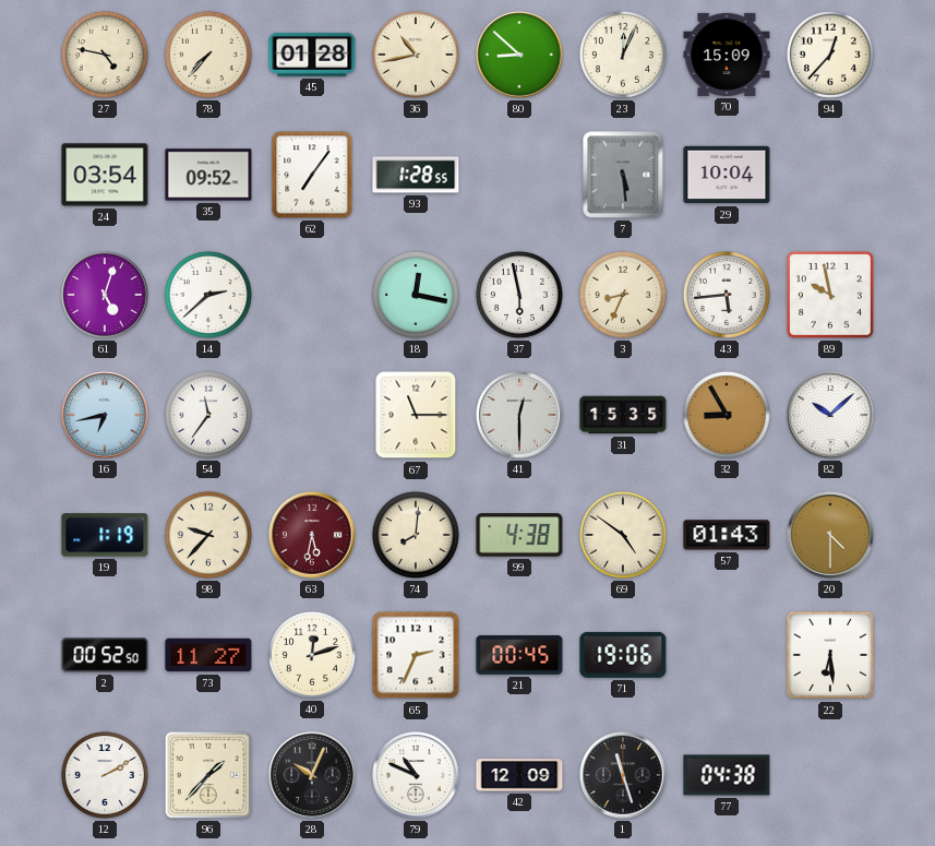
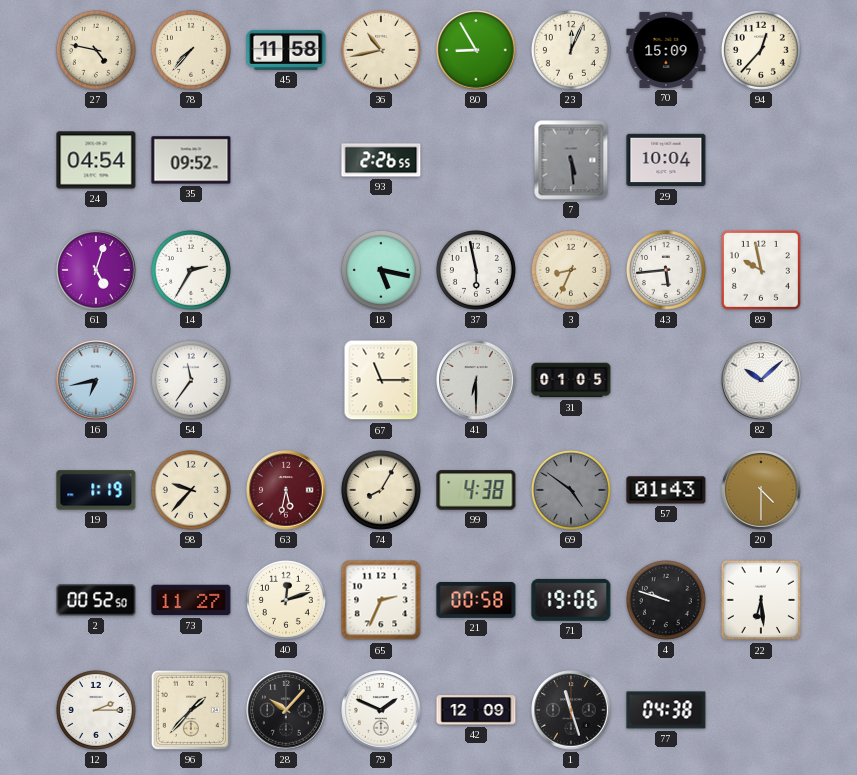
45: 01:28 -> 11:58
80: 8:52 -> 8:55
24: 03:54 -> 04:54
62: 7:06 -> none
93: 1:28 -> 2:26
14: 2:38 -> 2:35
18: 12:17 -> 5:17
41: 12:30 -> 6:30
31: 15:35 -> 01:05
32: 8:55 -> none
74: 8:01 -> 8:05
69 dial: cream -> grey
21: 00:45 -> 00:58
4: none -> 9:48
12: 2:10 -> 2:15
28: 10:04 -> 10:07
79: 10:49 -> 1:49
